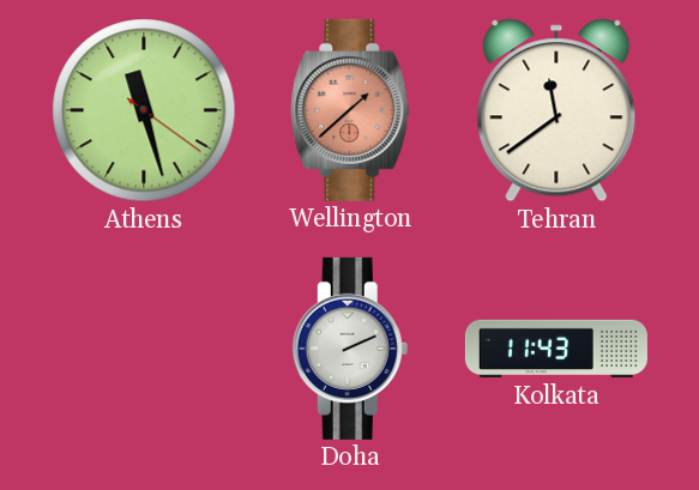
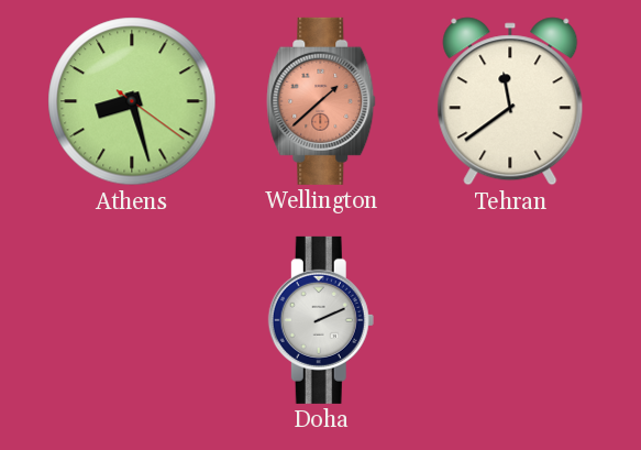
Athens: 11:27 -> 8:27
Kolkata: 11:43 -> none
